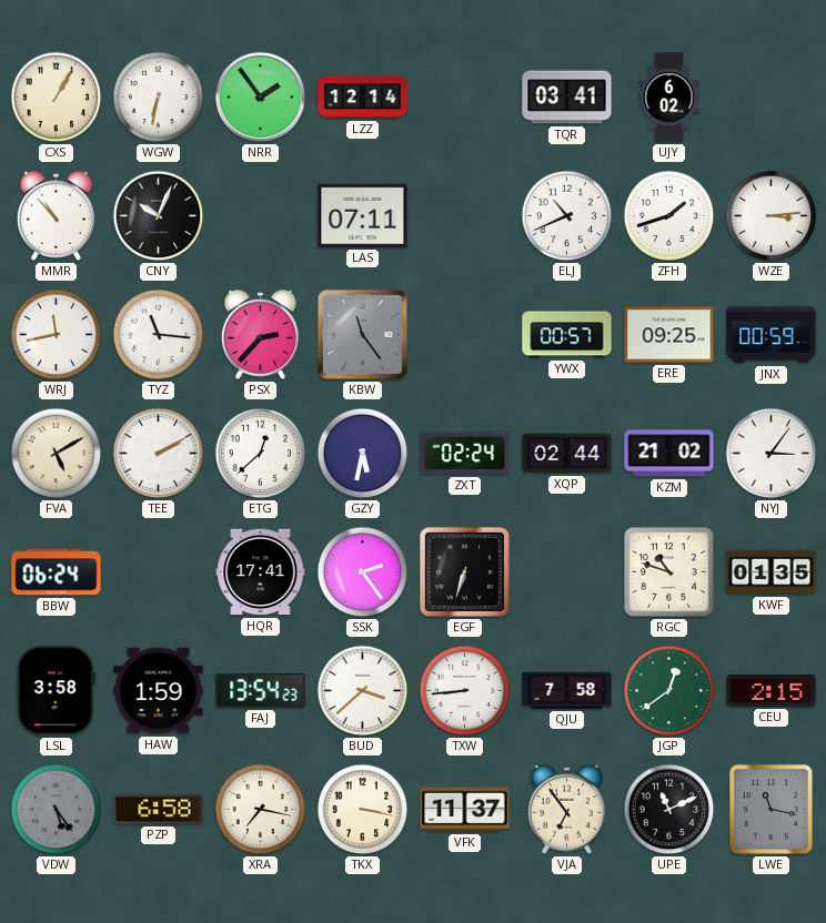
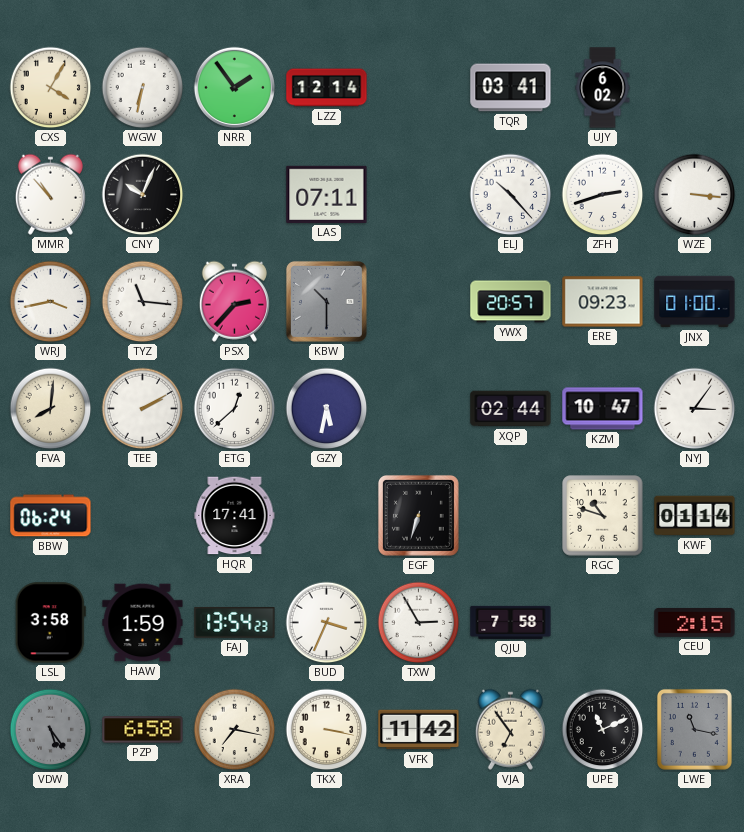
CXS: 1:05 -> 4:05
ELJ: 10:41 -> 10:23
ZFH: 1:42 -> 2:42
WZE: 3:14 -> 3:16
WRJ: 11:43 -> 3:43
KBW: 11:24 -> 10:30
YWX: 00:57 -> 20:57
ERE: 09:25 -> 09:23
JNX: 00:59 -> 01:00
FVA: 5:10 -> 8:01
ZXT: 02:24 -> none
KZM: 21:02 -> 10:47
SSK: 2:24 -> none
KWF: 01:35 -> 01:14
BUD: 3:38 -> 3:34
TXW: 8:44 -> 2:55
JGP: 12:39 -> none
VFK: 11:37 -> 11:42
